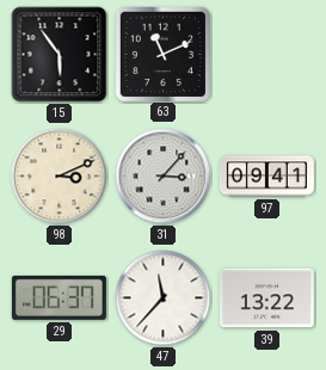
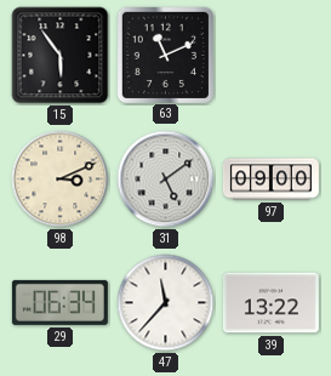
31: 3:07 -> 5:09
97: 09:41 -> 09:00
29: 06:37 -> 06:34
